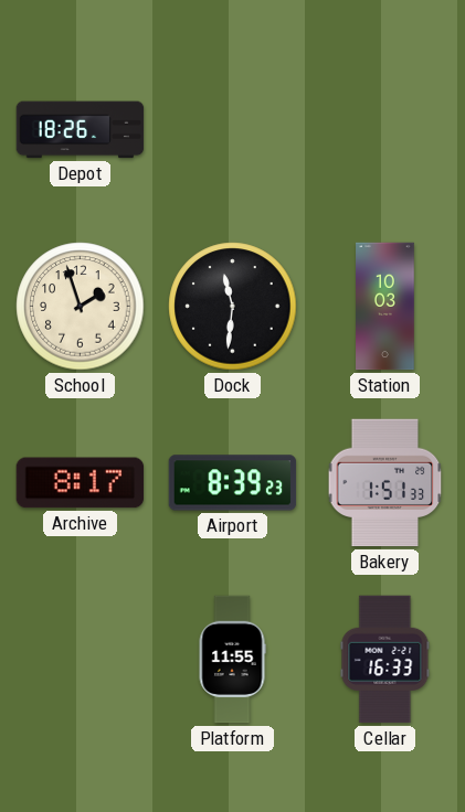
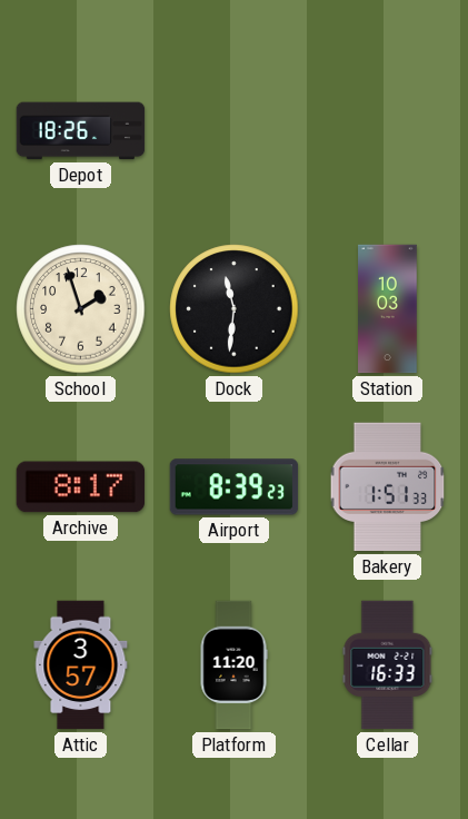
Attic: none -> 3:57
Platform: 11:55 -> 11:20
